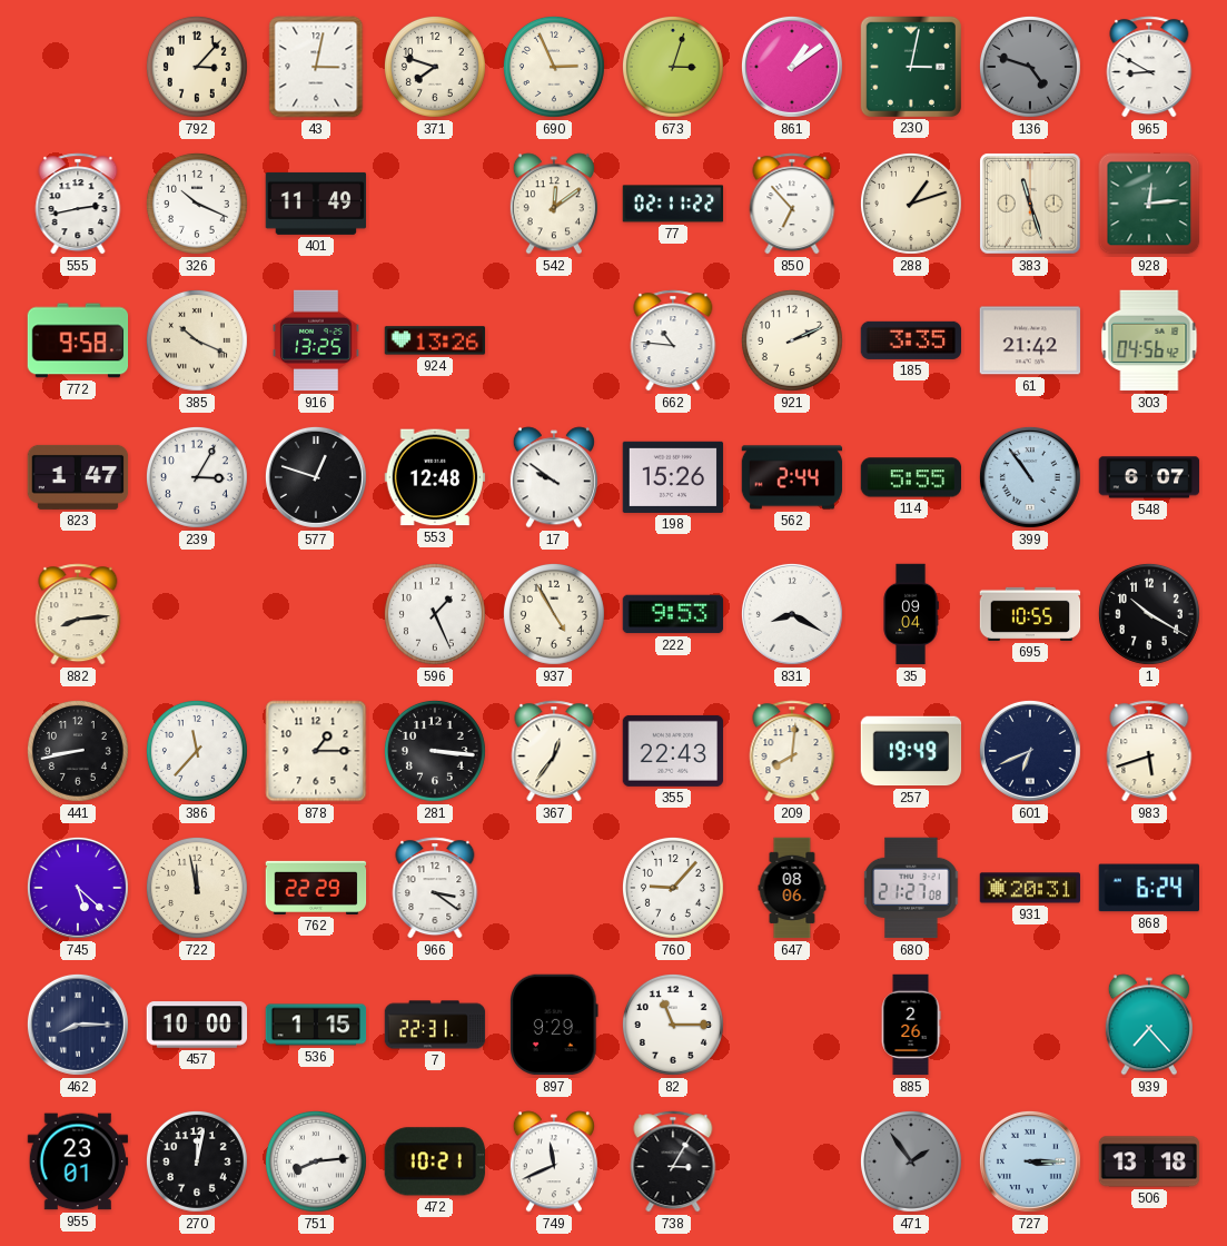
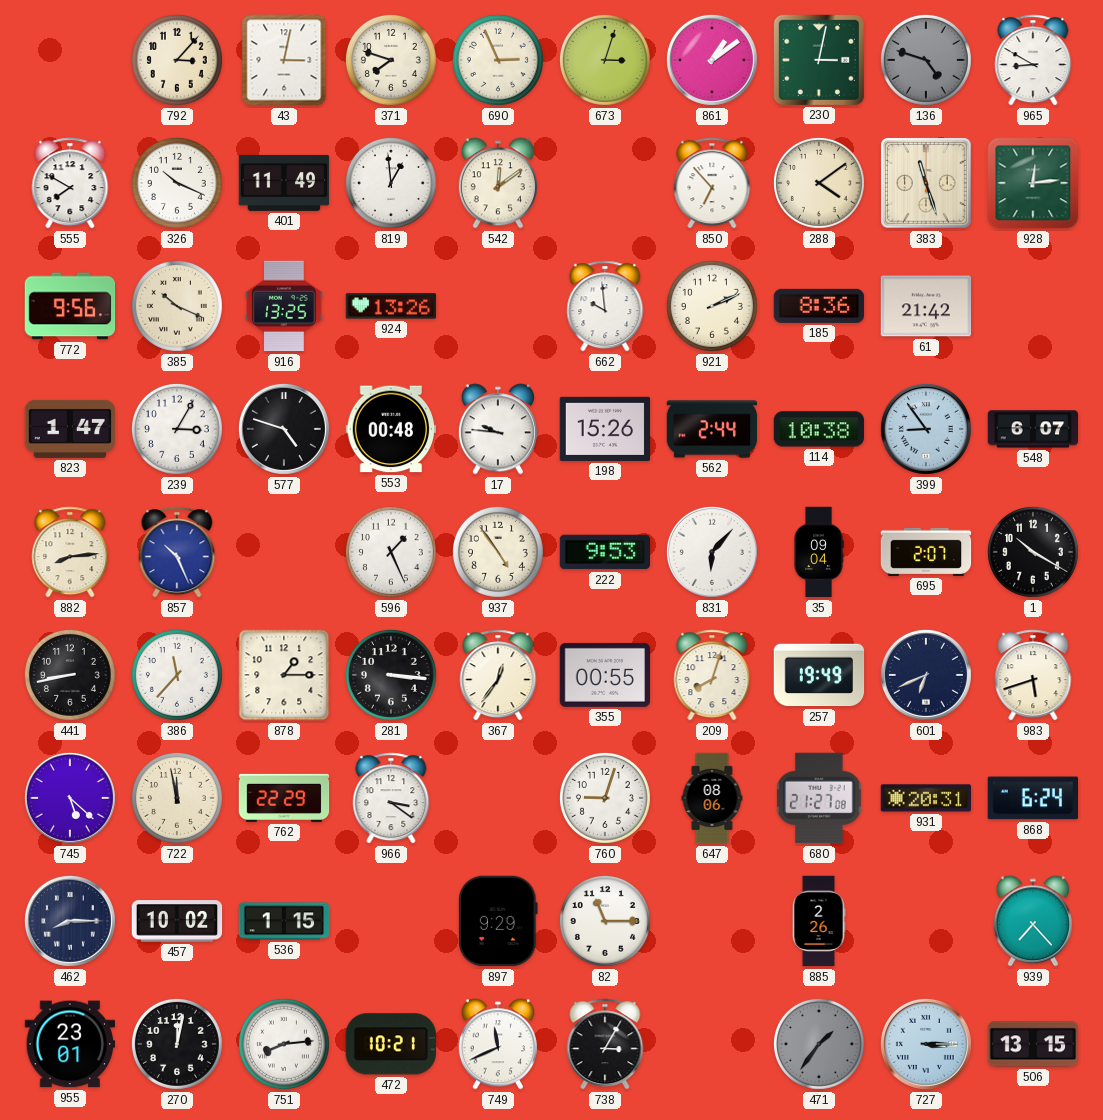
555: 2:43 -> 7:50
819: none -> 12:59
77: 02:11 -> none
288: 1:12 -> 4:09
772: 9:58 -> 9:56
662: 10:46 -> 9:59
185: 3:35 -> 8:36
303: 04:56 -> none
577: 12:48 -> 4:48
553: 12:48 -> 00:48
17: 9:51 -> 9:46
114: 5:55 -> 10:38
399: 10:54 -> 8:54
857: none -> 10:26
937: 4:55 -> 4:54
831: 8:20 -> 6:07
695: 10:55 -> 2:07
355: 22:43 -> 00:55
209: 8:01 -> 8:03
760: 9:07 -> 9:03
457: 10:00 -> 10:02
7: 22:31 -> none
471: 1:54 -> 1:36
506: 13:18 -> 13:15
